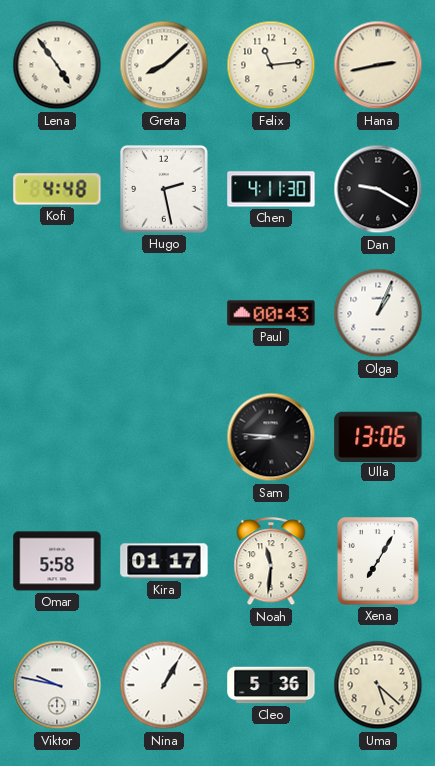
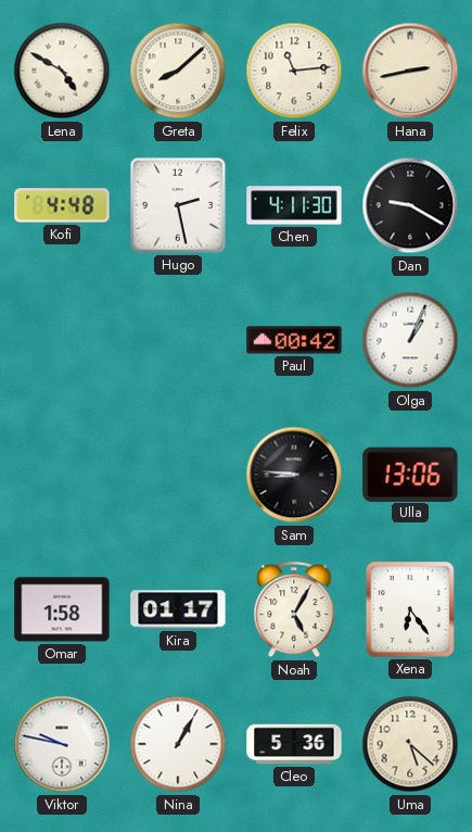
Lena: 4:54 -> 4:50
Paul: 00:43 -> 00:42
Omar: 5:58 -> 1:58
Noah: 11:31 -> 5:05
Xena: 7:05 -> 6:24
